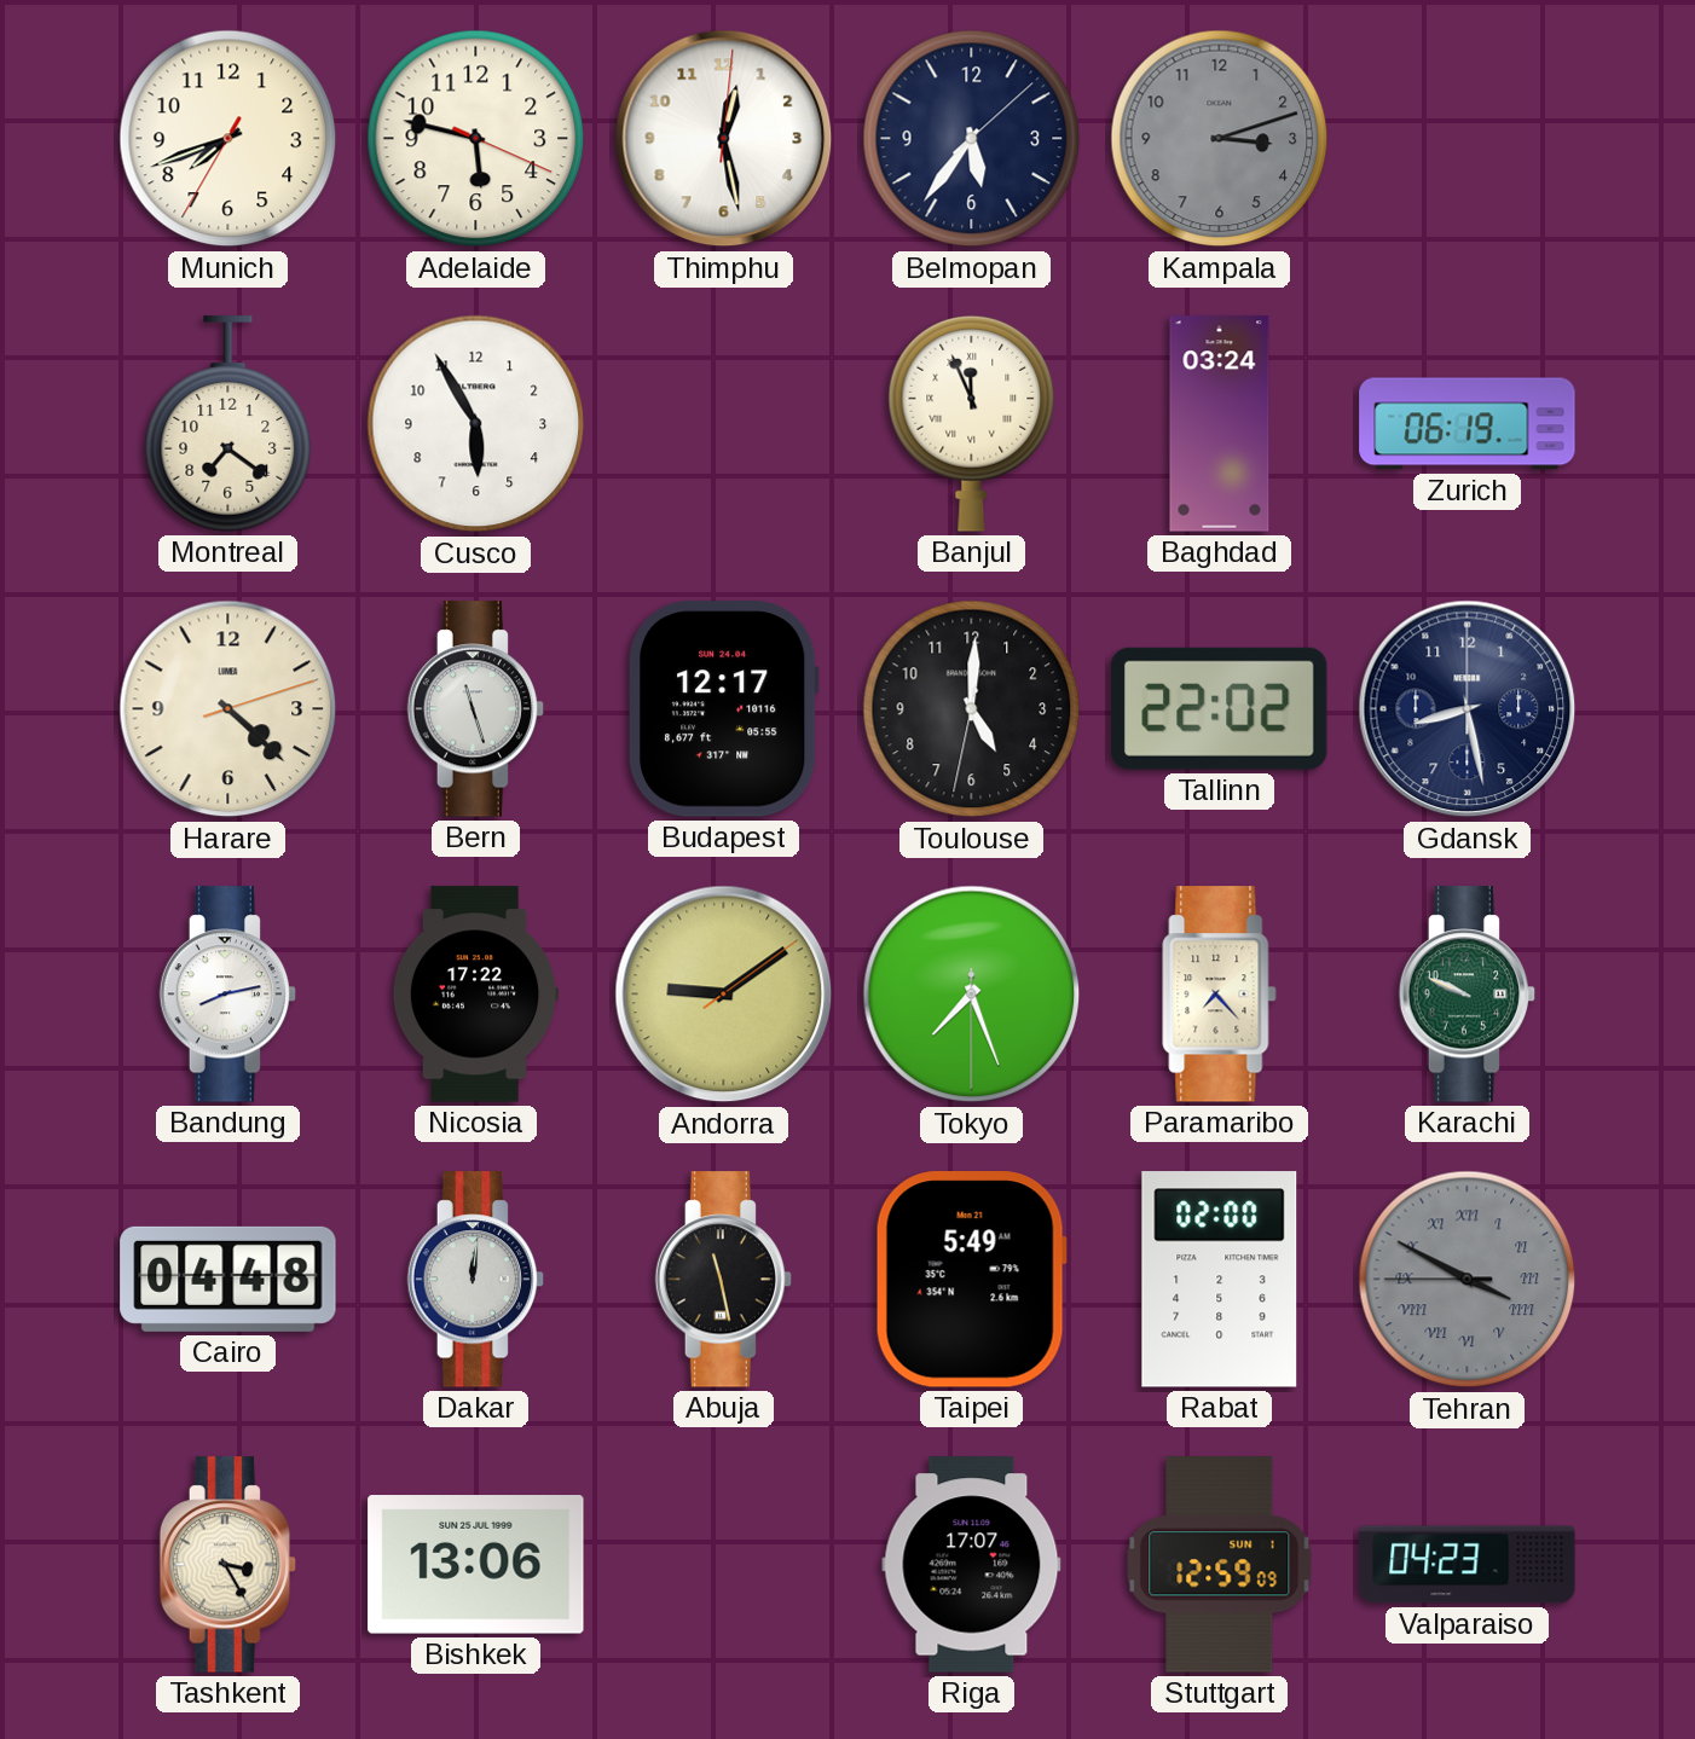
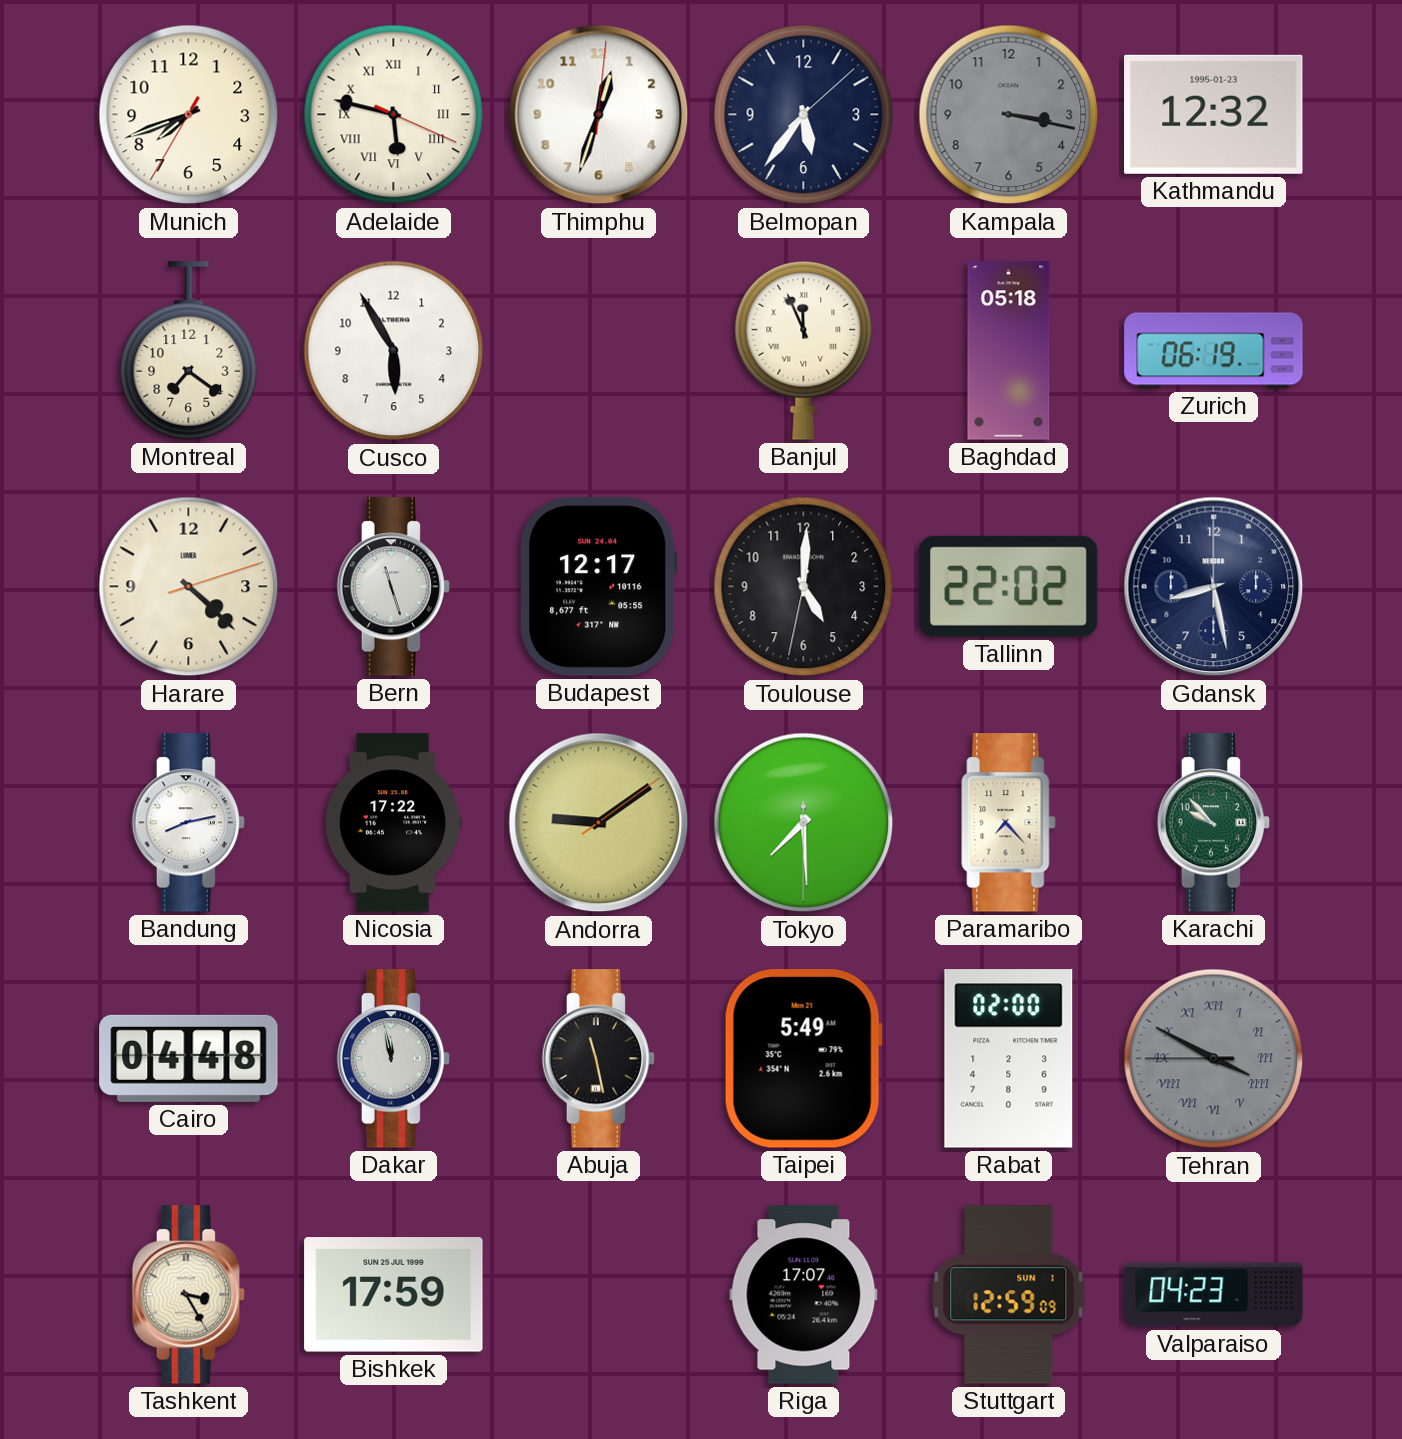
Adelaide numerals: Arabic -> Roman
Thimphu: 12:28 -> 12:33
Kampala: 3:12 -> 3:17
Kathmandu: none -> 12:32
Baghdad: 03:24 -> 05:18
Tokyo: 7:26 -> 7:29
Karachi: 9:49 -> 9:53
Dakar: 12:01 -> 11:58
Bishkek: 13:06 -> 17:59
